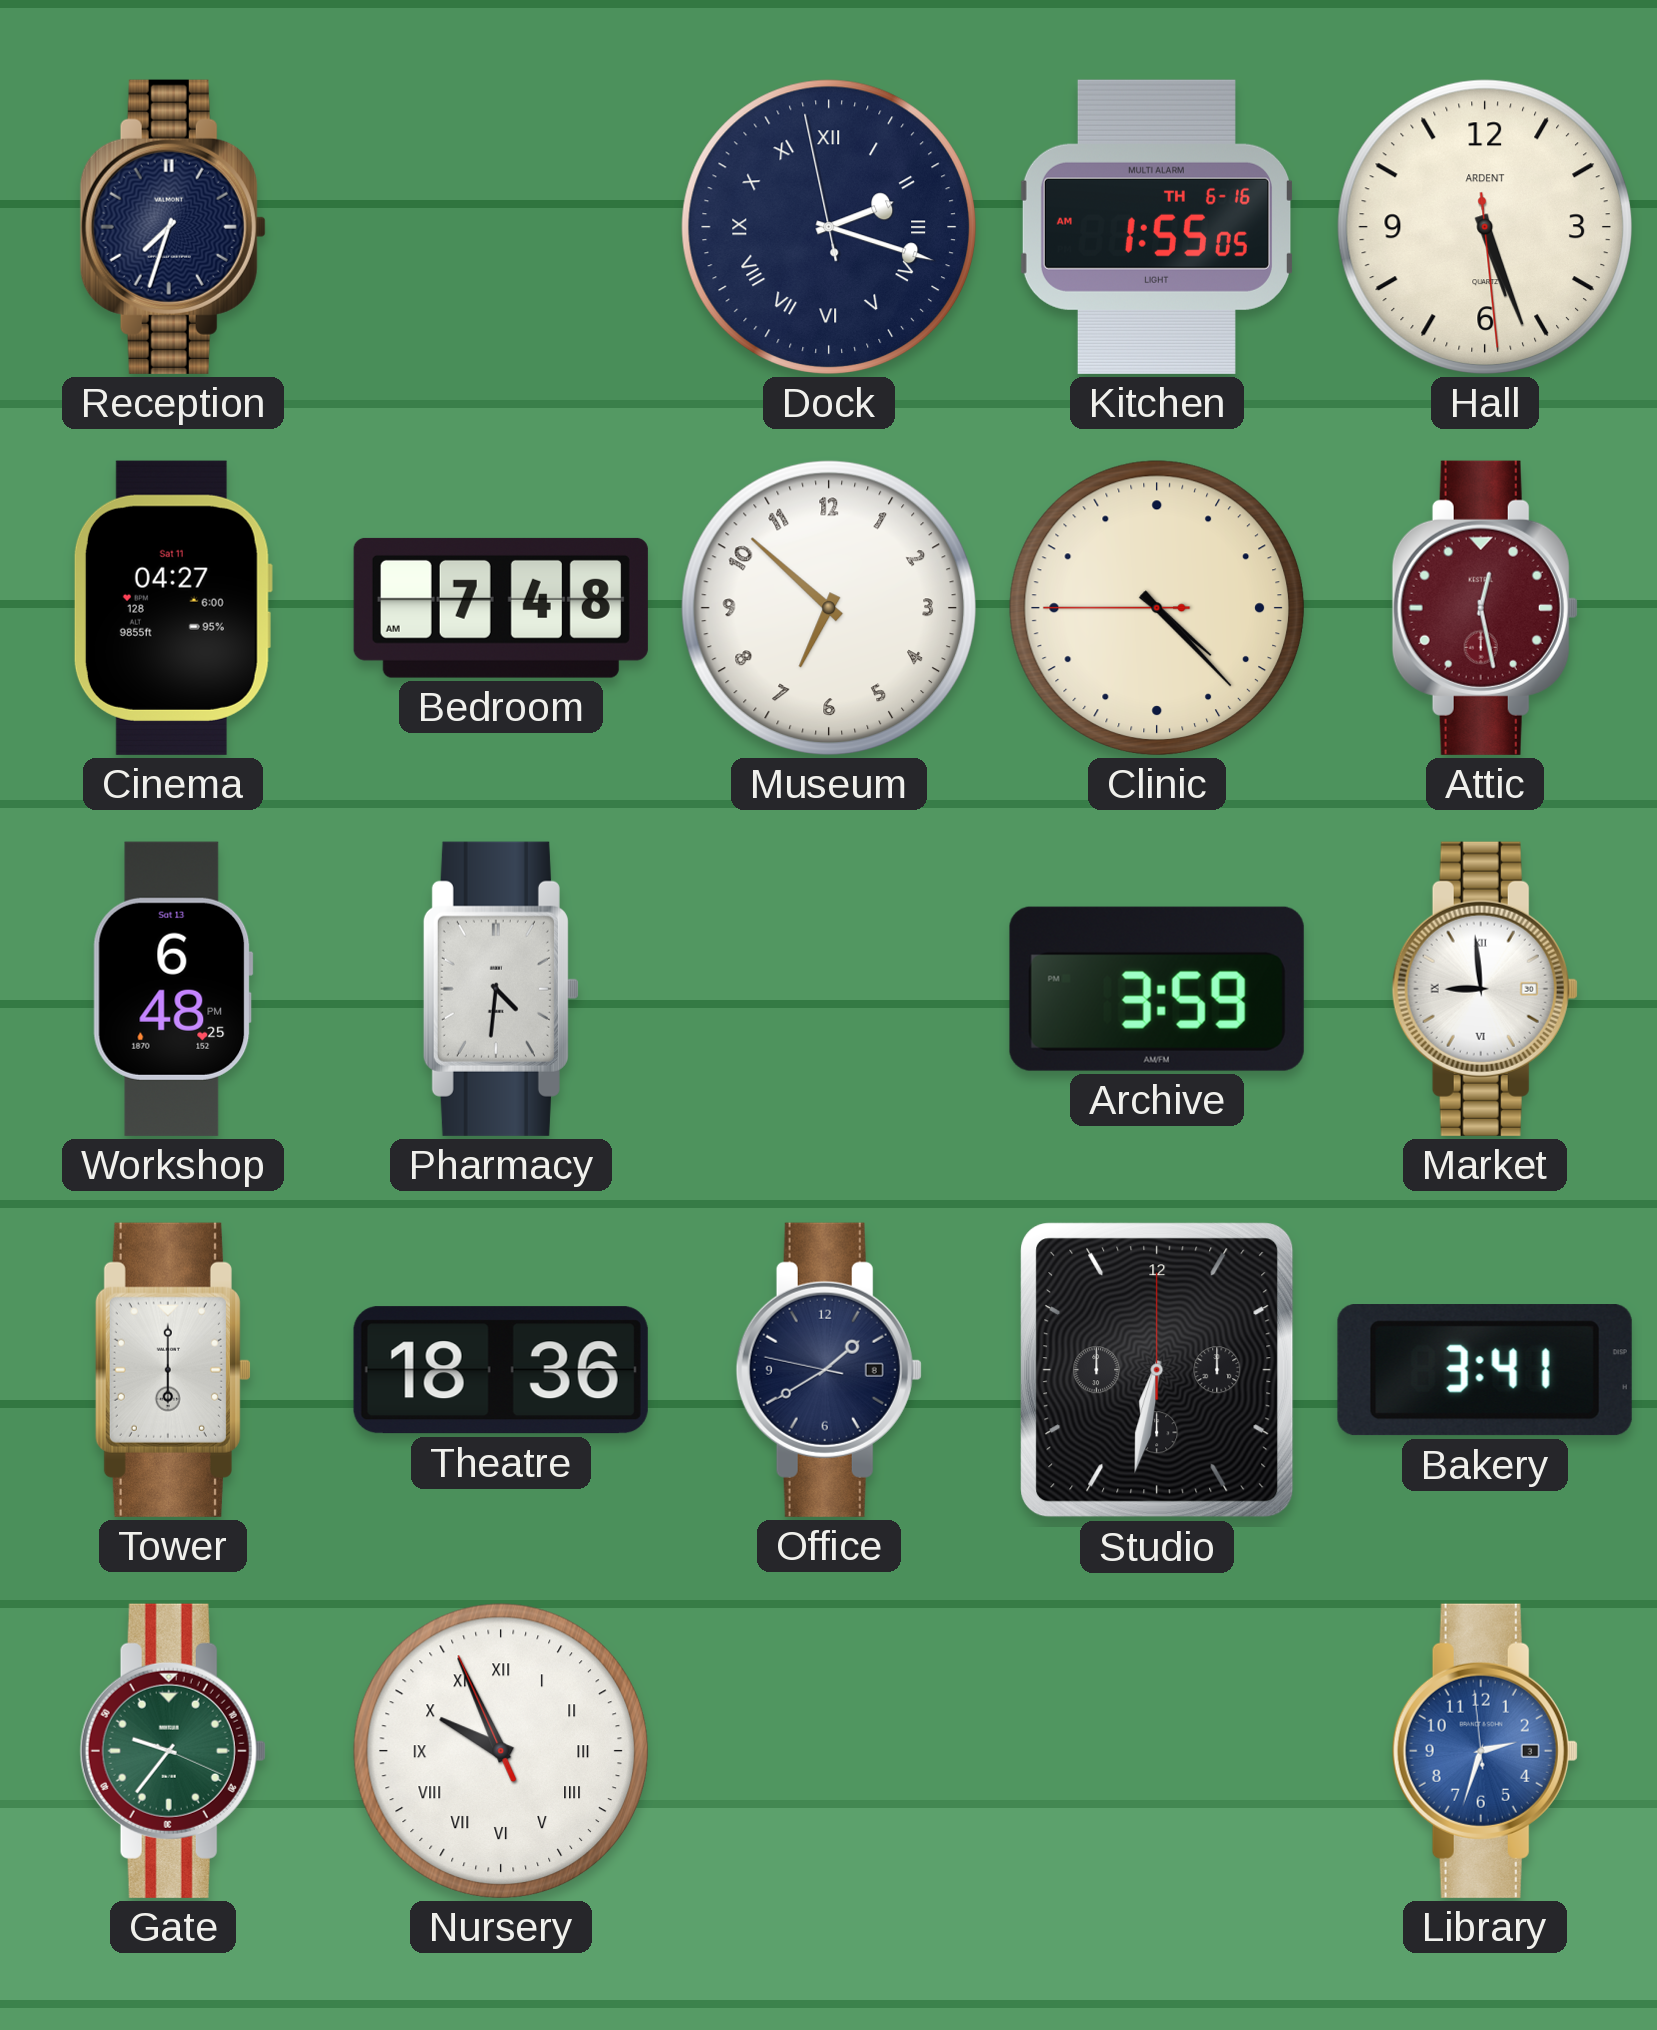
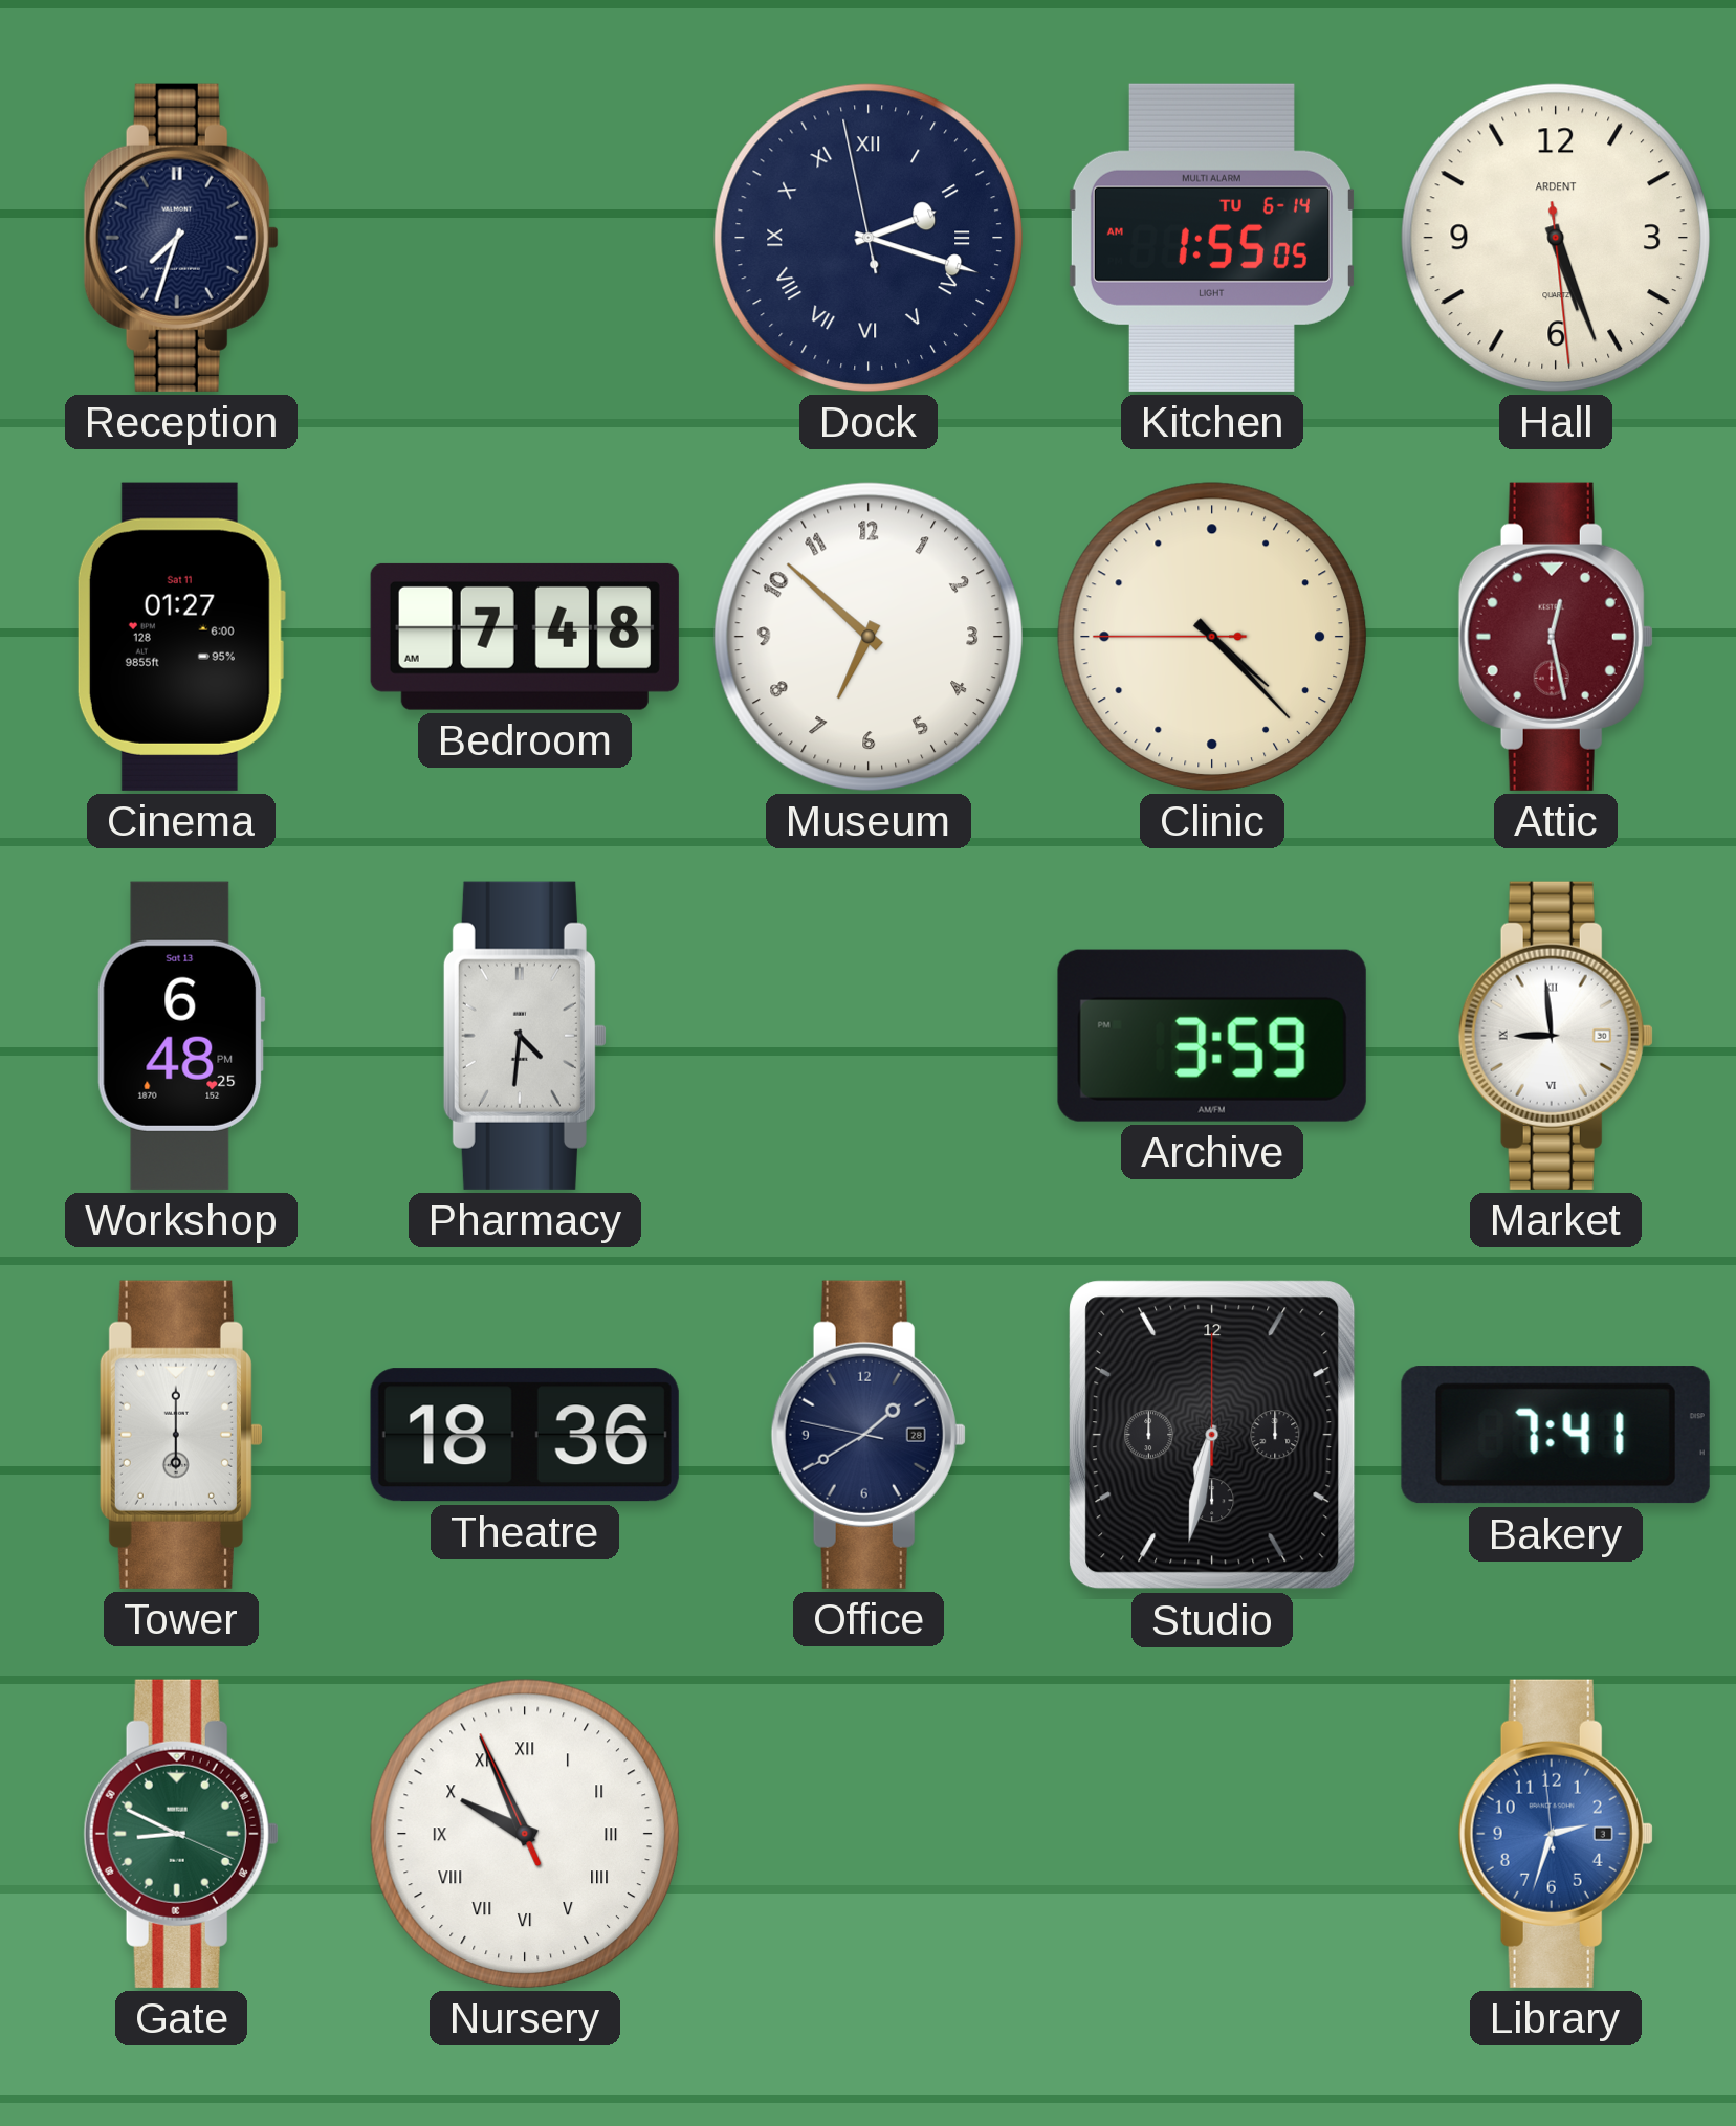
Kitchen date: TH 6-16 -> TU 6-14
Cinema: 04:27 -> 01:27
Office date: 8 -> 28
Bakery: 3:41 -> 7:41
Gate: 9:36 -> 8:49
